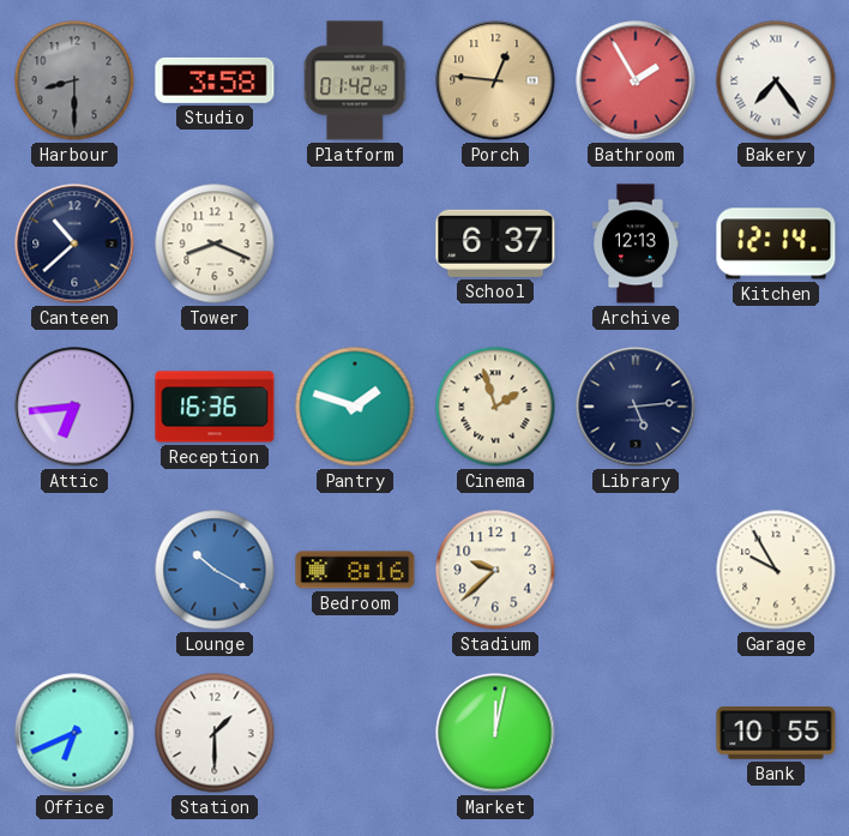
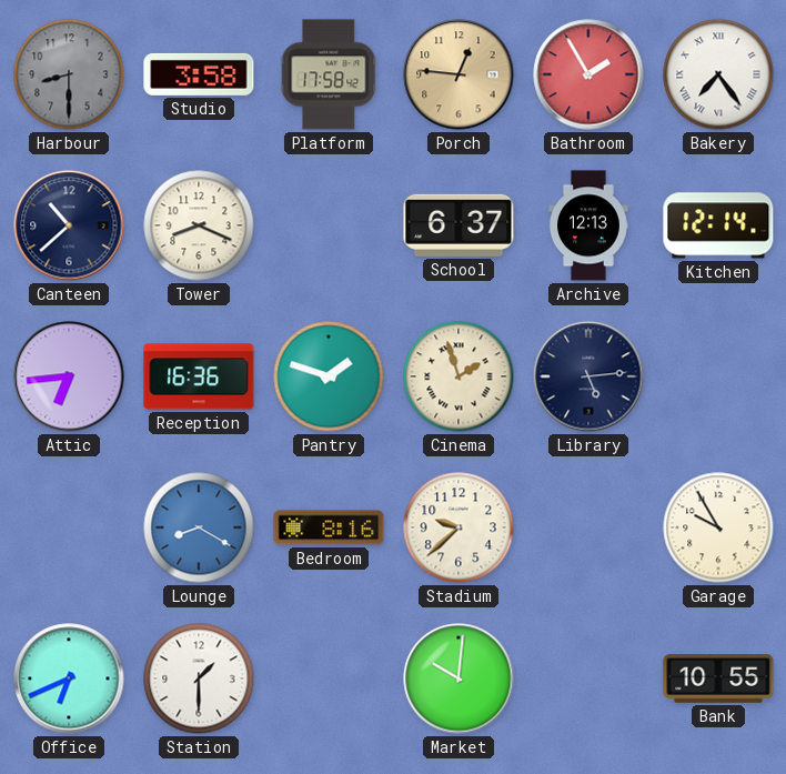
Platform: 01:42 -> 17:58
Lounge: 10:20 -> 8:20
Market: 12:02 -> 10:01
